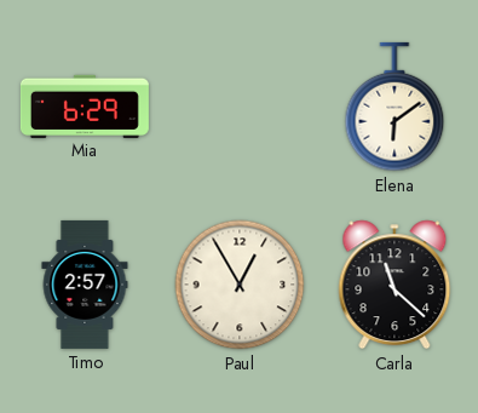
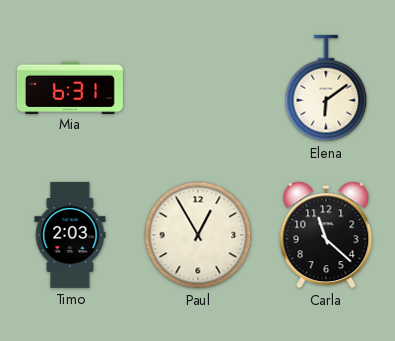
Mia: 6:29 -> 6:31
Timo: 2:57 -> 2:03
